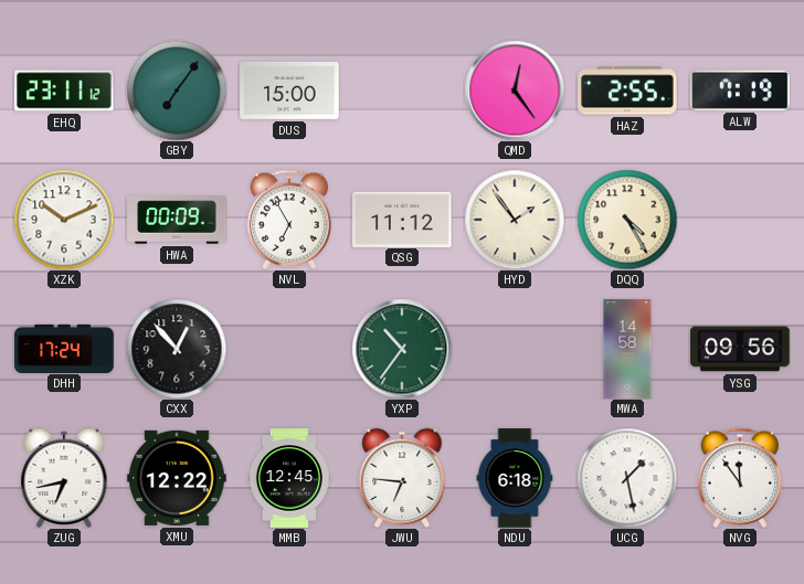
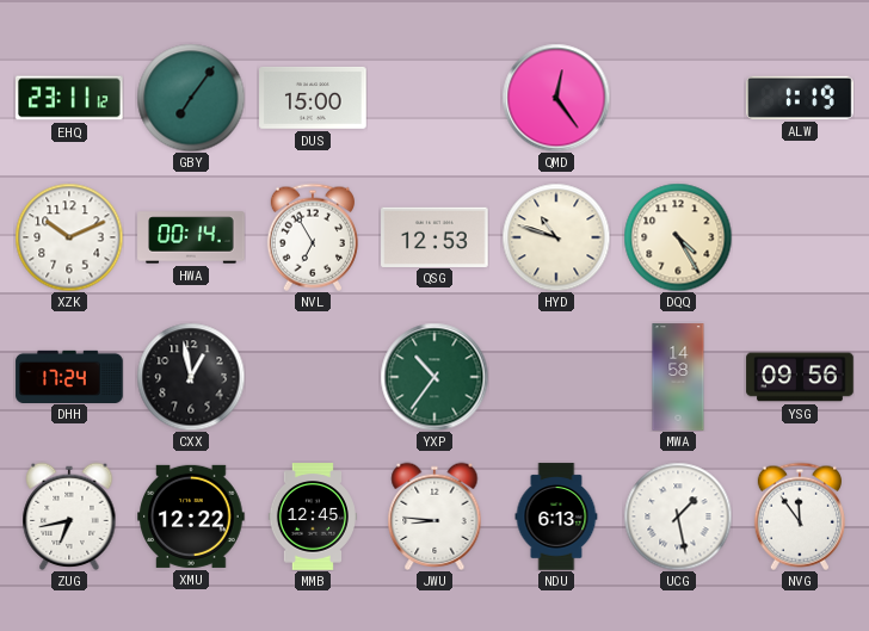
HAZ: 2:55 -> none
ALW: 7:19 -> 1:19
HWA: 00:09 -> 00:14
QSG: 11:12 -> 12:53
HYD: 1:54 -> 10:48
CXX: 12:53 -> 12:58
JWU: 6:46 -> 8:46
NDU: 6:18 -> 6:13
